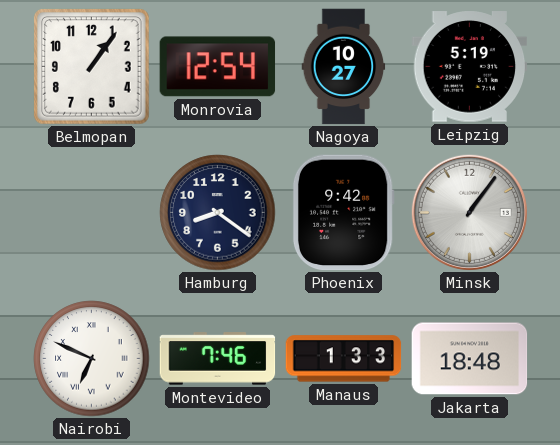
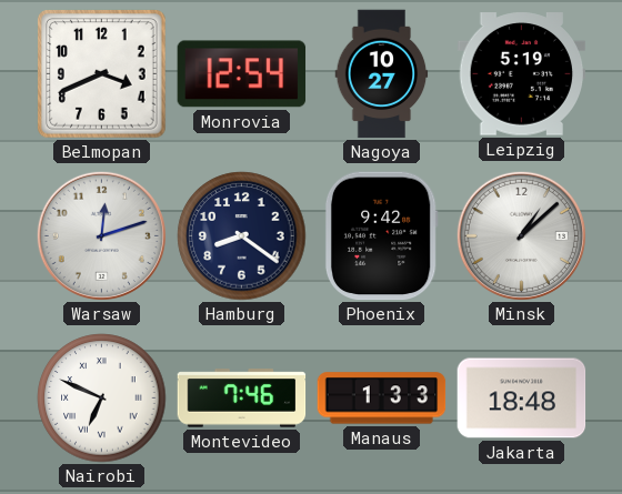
Belmopan: 1:06 -> 3:41
Warsaw: none -> 12:12
Minsk: 1:06 -> 1:08
